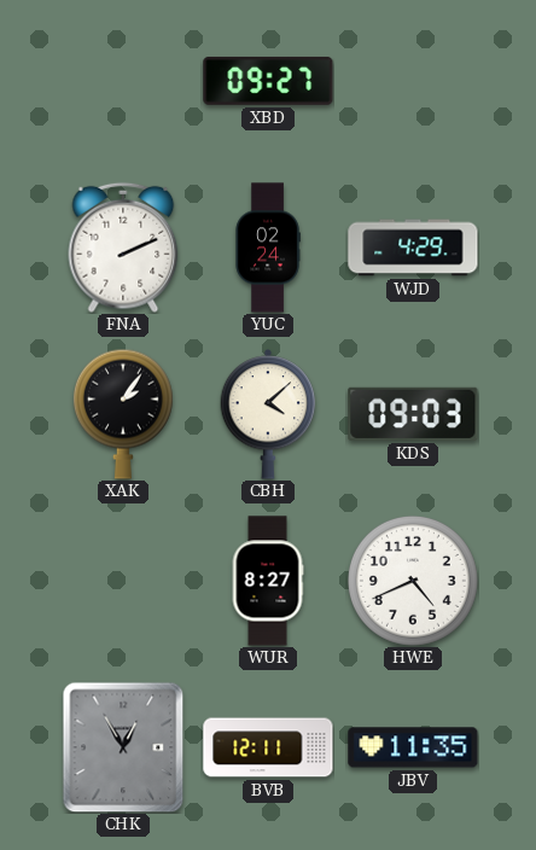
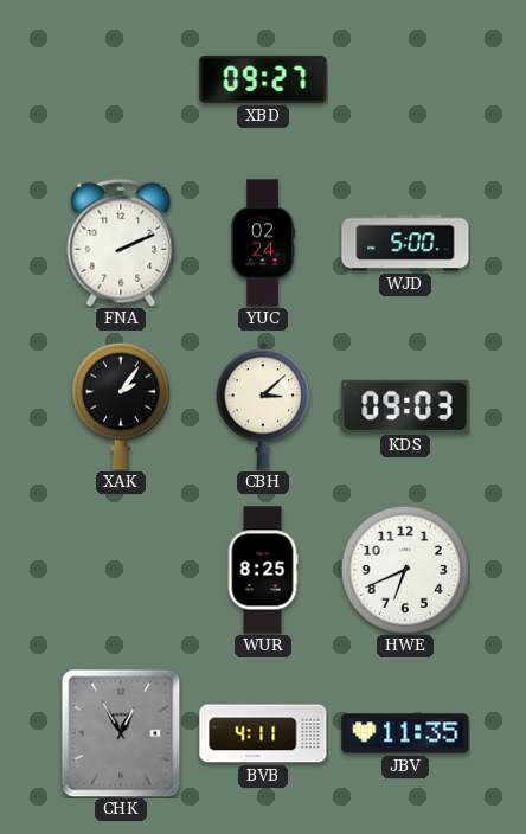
WJD: 4:29 -> 5:00
CBH: 4:08 -> 3:08
WUR: 8:27 -> 8:25
HWE: 4:41 -> 6:41
BVB: 12:11 -> 4:11
